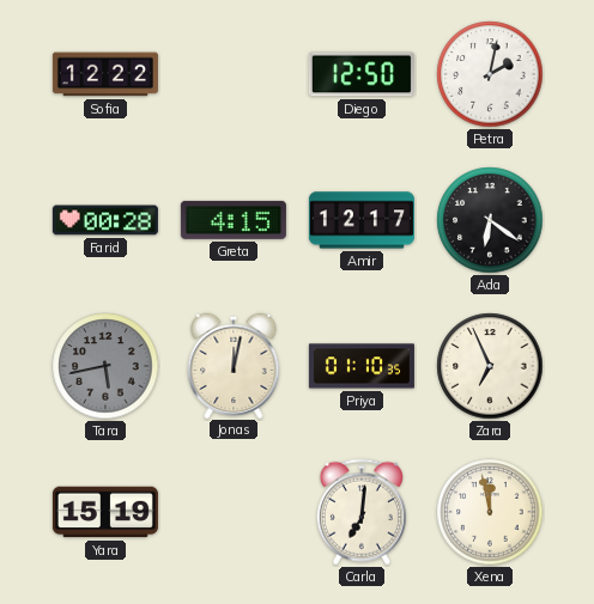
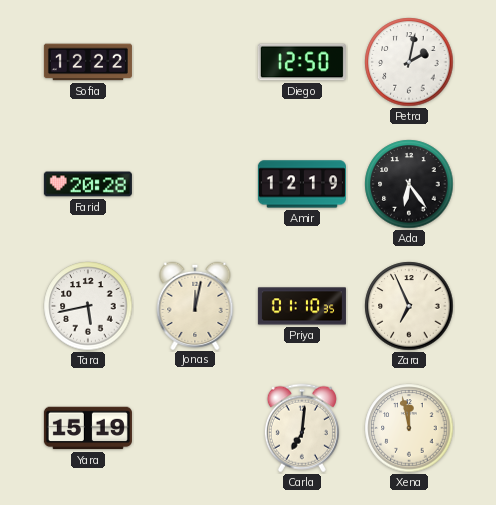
Farid: 00:28 -> 20:28
Greta: 4:15 -> none
Amir: 12:17 -> 12:19
Ada: 6:21 -> 6:24
Tara dial: grey -> white
